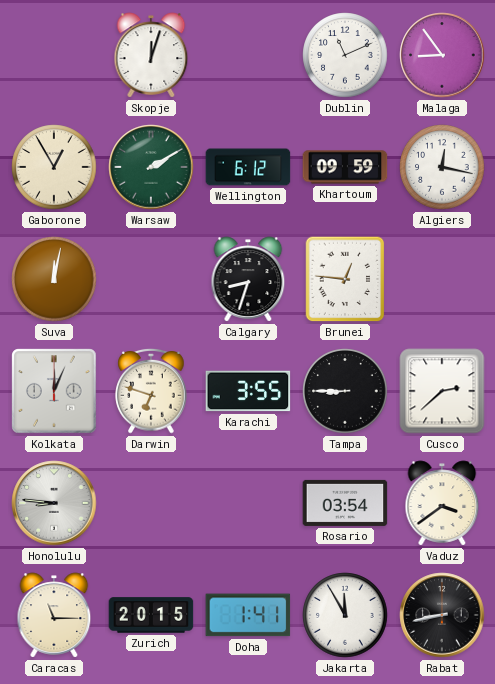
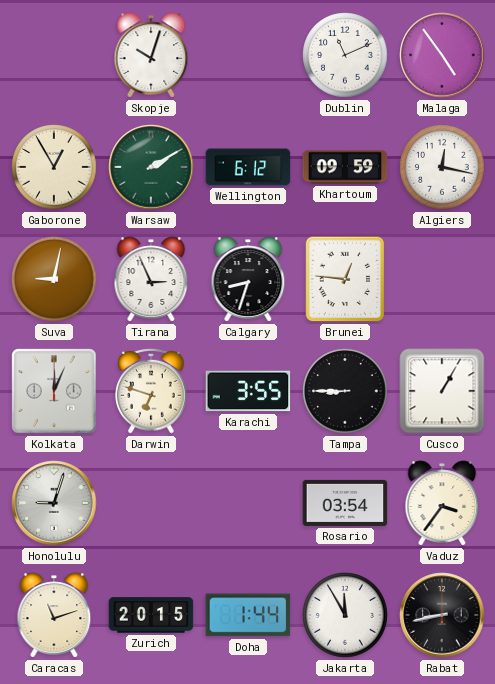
Skopje: 12:03 -> 10:03
Malaga: 8:54 -> 4:54
Suva: 12:02 -> 9:02
Tirana: none -> 2:56
Cusco: 2:38 -> 1:05
Honolulu: 8:46 -> 9:03
Vaduz: 3:39 -> 3:36
Caracas: 11:15 -> 11:12
Doha: 1:41 -> 1:44
